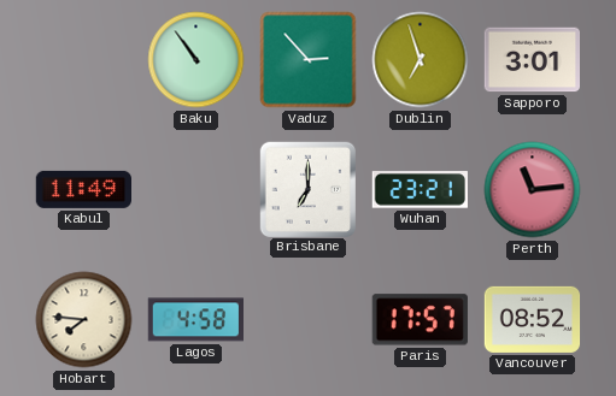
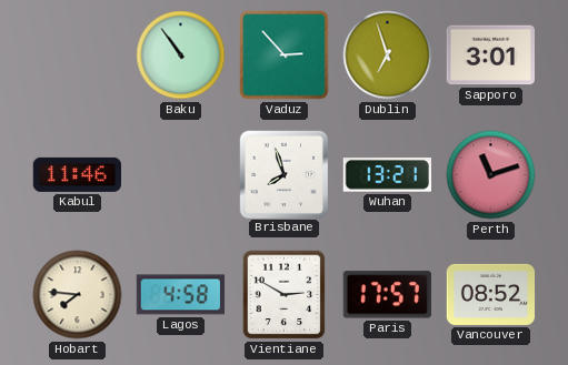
Kabul: 11:49 -> 11:46
Brisbane: 7:00 -> 7:57
Wuhan: 23:21 -> 13:21
Perth: 11:14 -> 11:12
Vientiane: none -> 2:50
